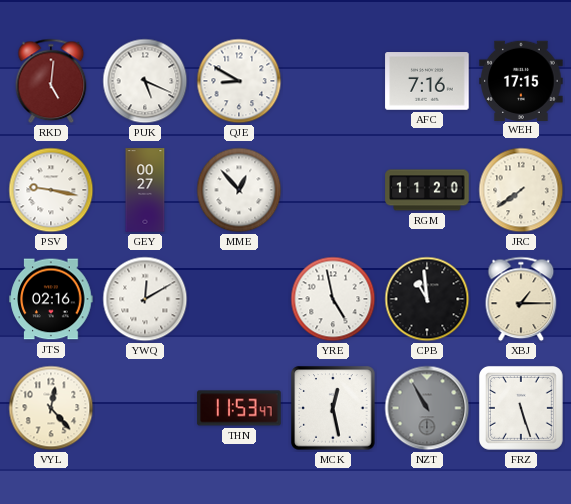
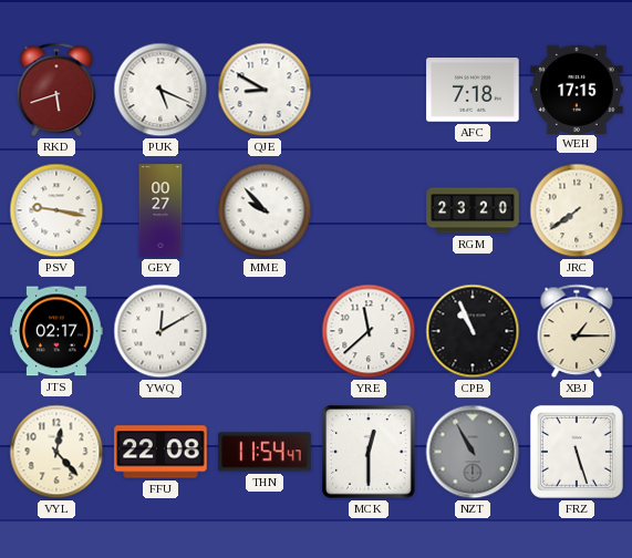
RKD: 5:01 -> 5:42
AFC: 7:16 -> 7:18
MME: 12:53 -> 9:53
RGM: 11:20 -> 23:20
JTS: 02:16 -> 02:17
YRE: 4:58 -> 11:38
CPB: 10:59 -> 10:56
FFU: none -> 22:08
THN: 11:53 -> 11:54
MCK: 12:28 -> 12:30
